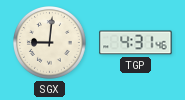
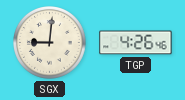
TGP: 4:31 -> 4:26
